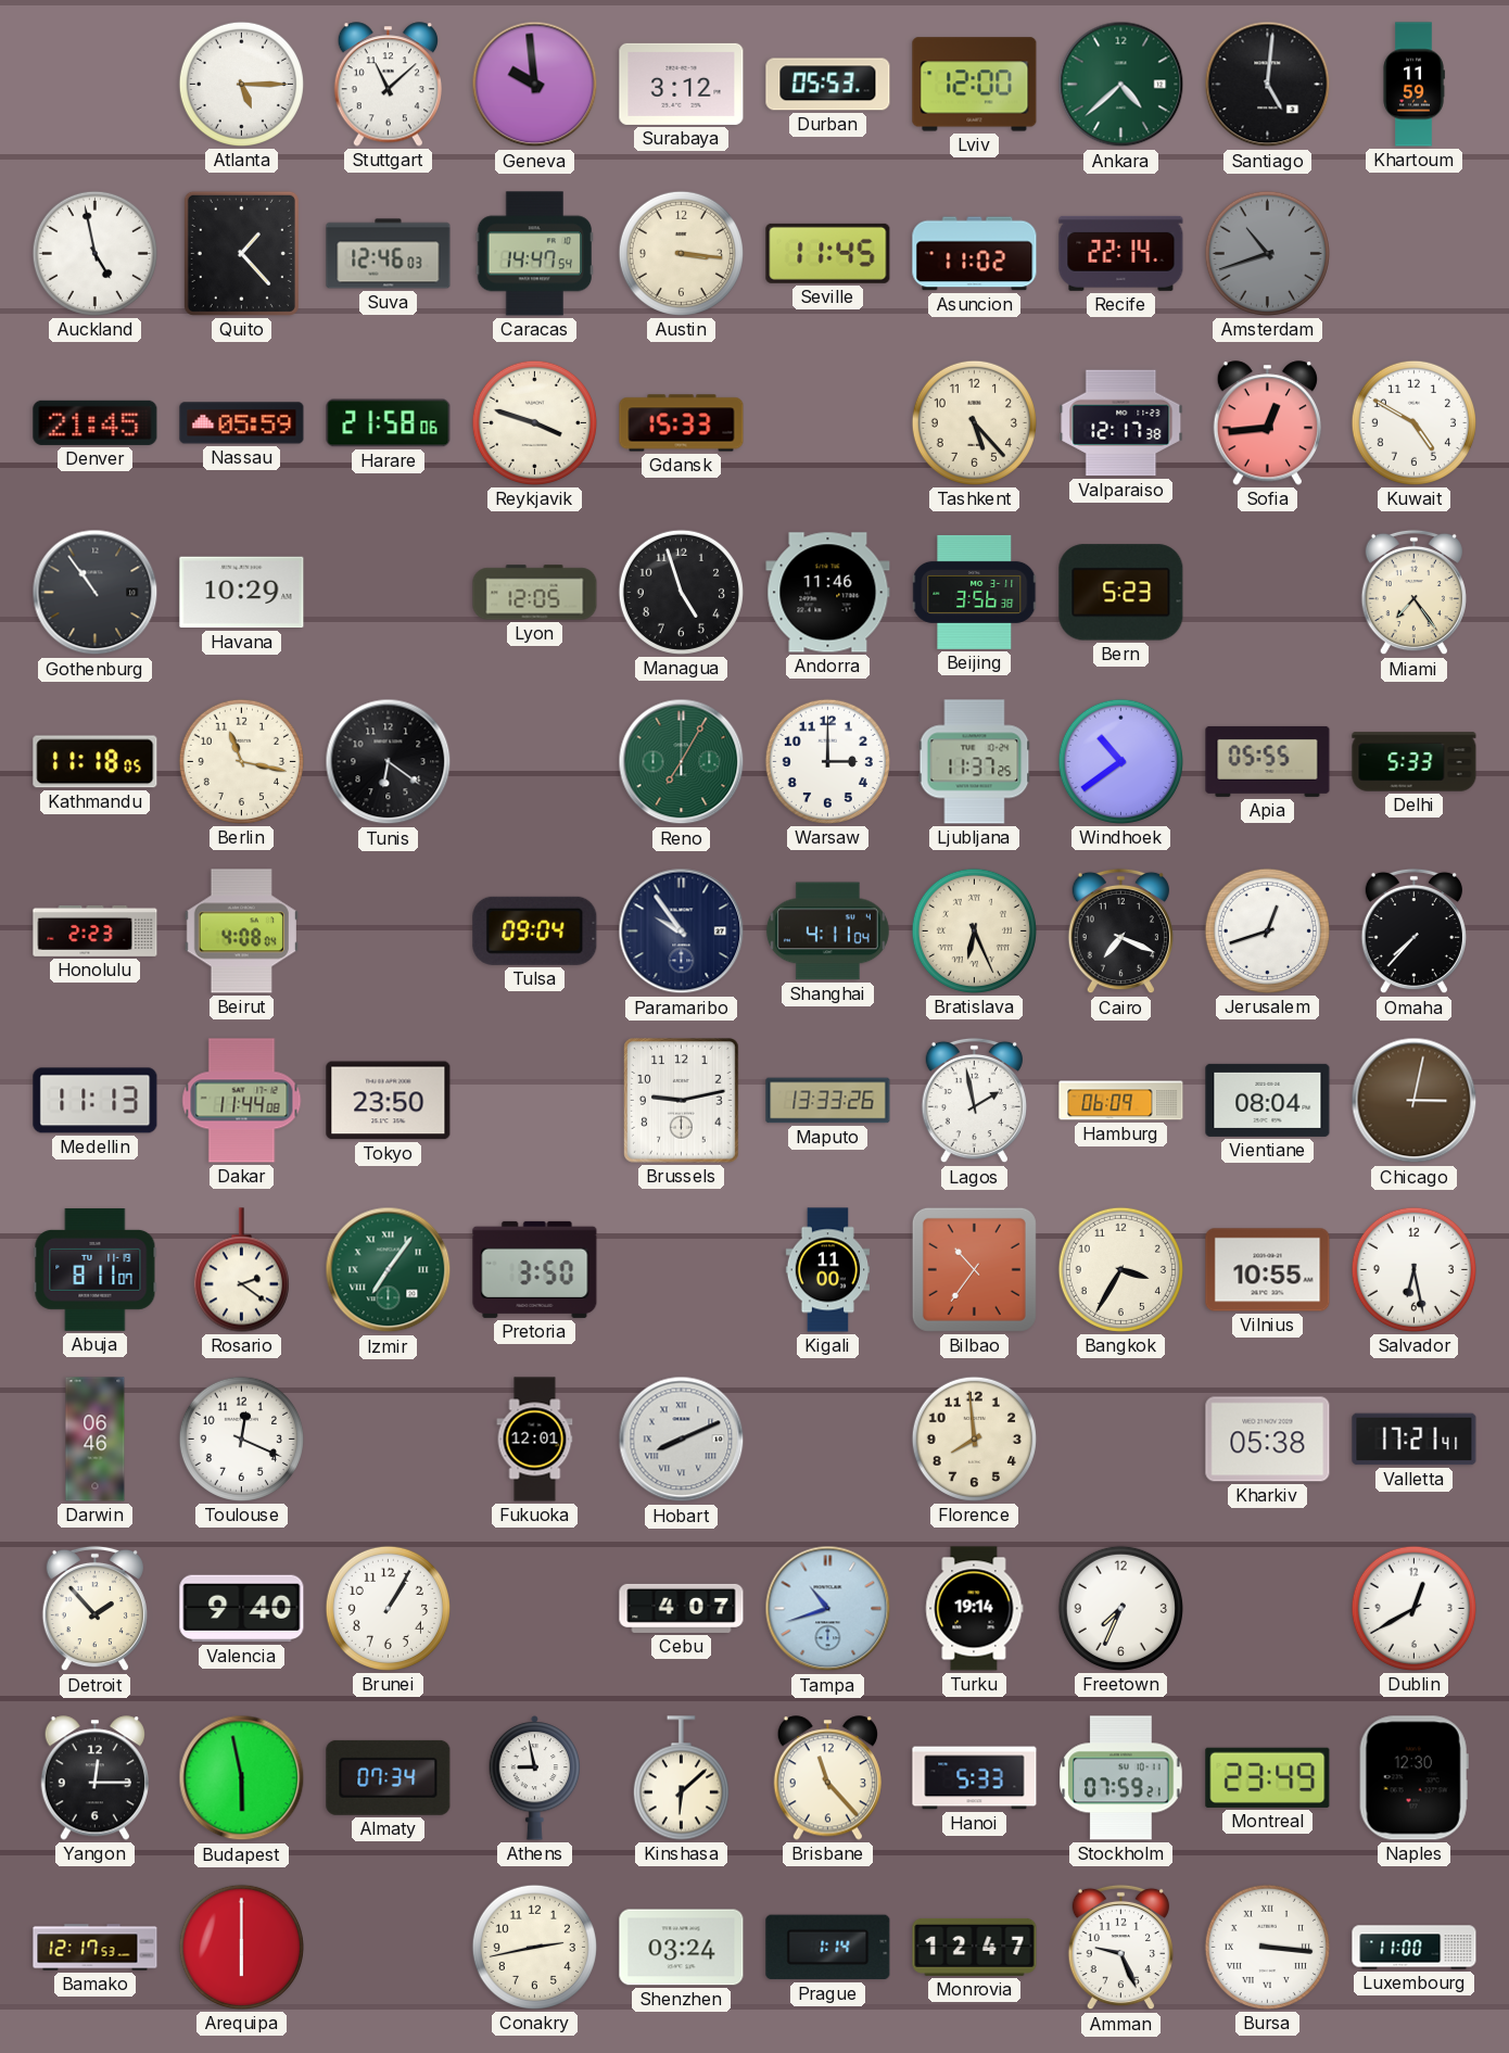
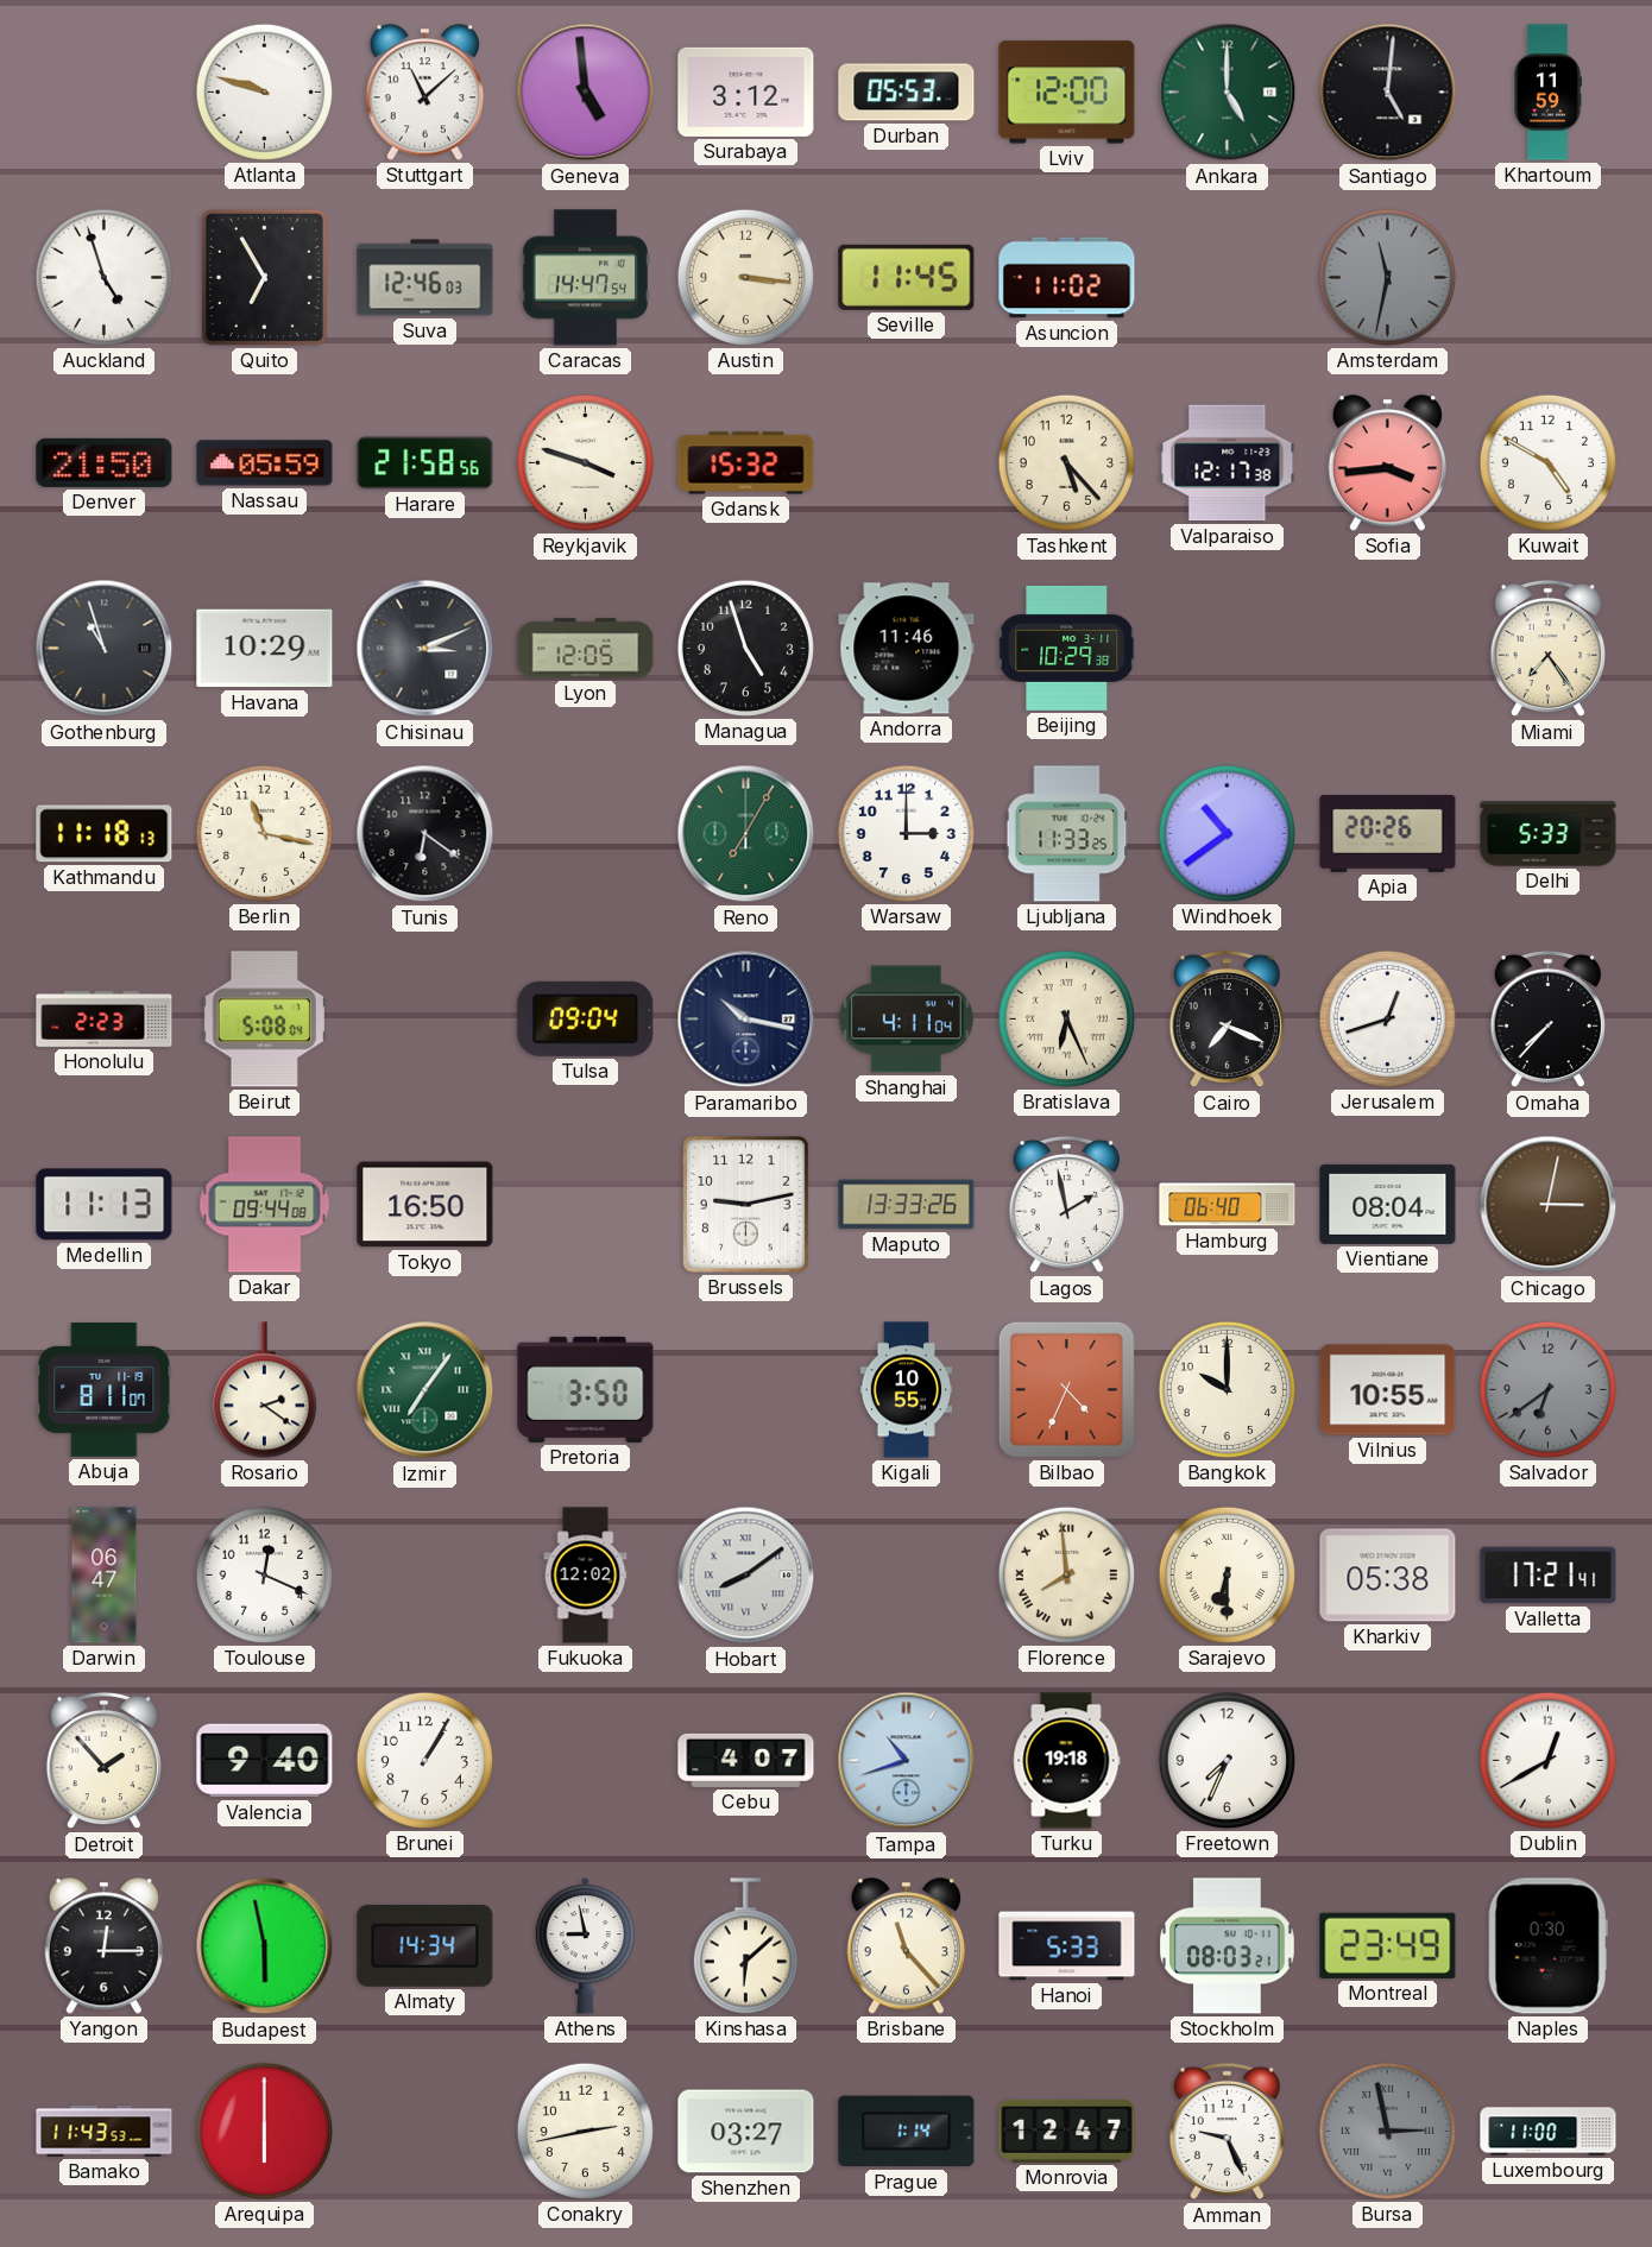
Atlanta: 5:15 -> 9:48
Geneva: 9:59 -> 4:59
Ankara: 4:38 -> 5:00
Auckland: 4:58 -> 4:57
Quito: 1:23 -> 6:55
Recife: 22:14 -> none
Amsterdam: 10:42 -> 11:32
Denver: 21:45 -> 21:50
Harare: 21:58:06 -> 21:58:56
Gdansk: 15:33 -> 15:32
Sofia: 12:44 -> 3:44
Gothenburg: 10:54 -> 10:57
Chisinau: none -> 3:11
Beijing: 3:56 -> 10:29
Bern: 5:23 -> none
Kathmandu: 11:18:05 -> 11:18:13
Ljubljana: 11:37 -> 11:33
Apia: 05:55 -> 20:26
Beirut: 4:08 -> 5:08
Paramaribo: 9:54 -> 10:17
Dakar: 11:44 -> 09:44
Tokyo: 23:50 -> 16:50
Hamburg: 06:09 -> 06:40
Kigali: 11:00 -> 10:55
Bilbao: 10:36 -> 4:34
Bangkok: 3:35 -> 10:00
Salvador: 6:28 -> 6:39
Salvador dial: white -> grey
Darwin: 06:46 -> 06:47
Fukuoka: 12:01 -> 12:02
Hobart: 8:11 -> 8:09
Florence numerals: Arabic -> Roman
Sarajevo: none -> 6:30
Turku: 19:14 -> 19:18
Almaty: 07:34 -> 14:34
Stockholm: 07:59 -> 08:03
Naples: 12:30 -> 0:30
Bamako: 12:17 -> 11:43
Shenzhen: 03:24 -> 03:27
Bursa: 3:16 -> 2:58
Bursa dial: white -> grey
